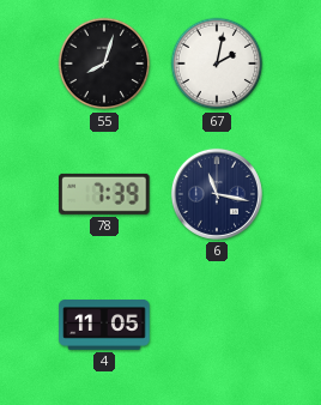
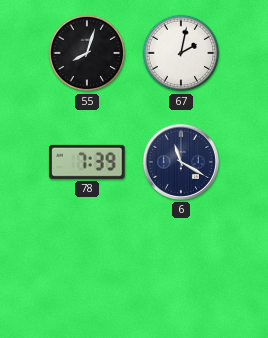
6: 11:17 -> 11:20
4: 11:05 -> none
